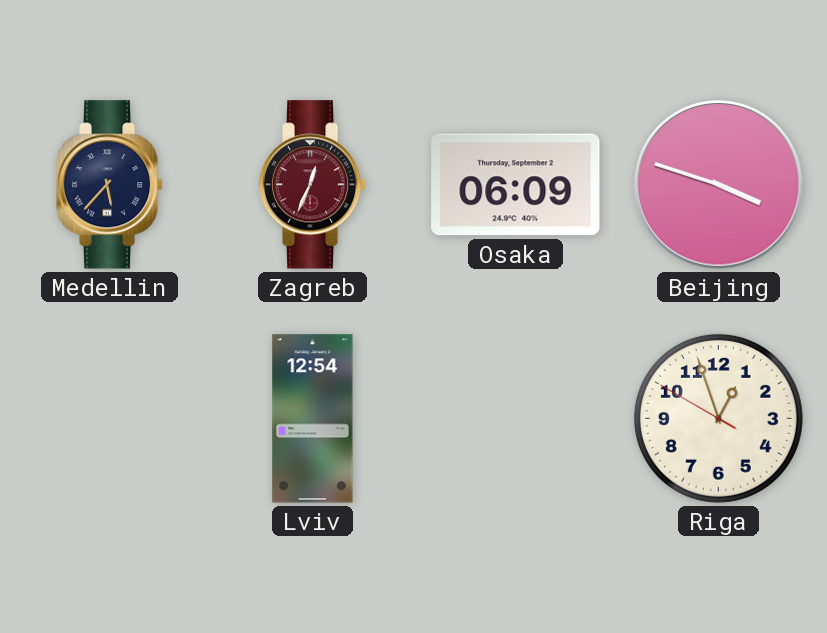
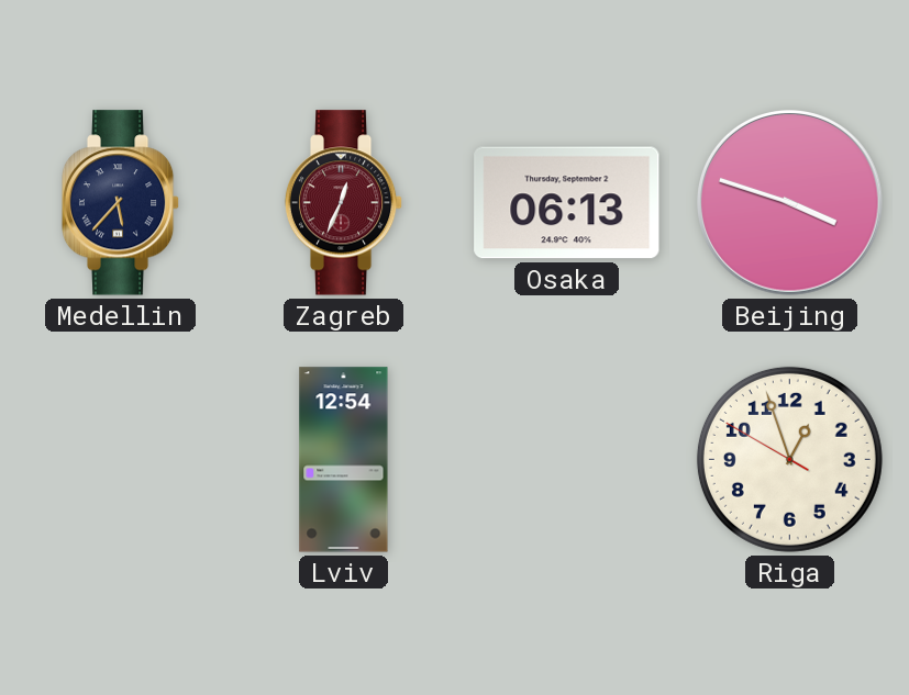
Osaka: 06:09 -> 06:13
